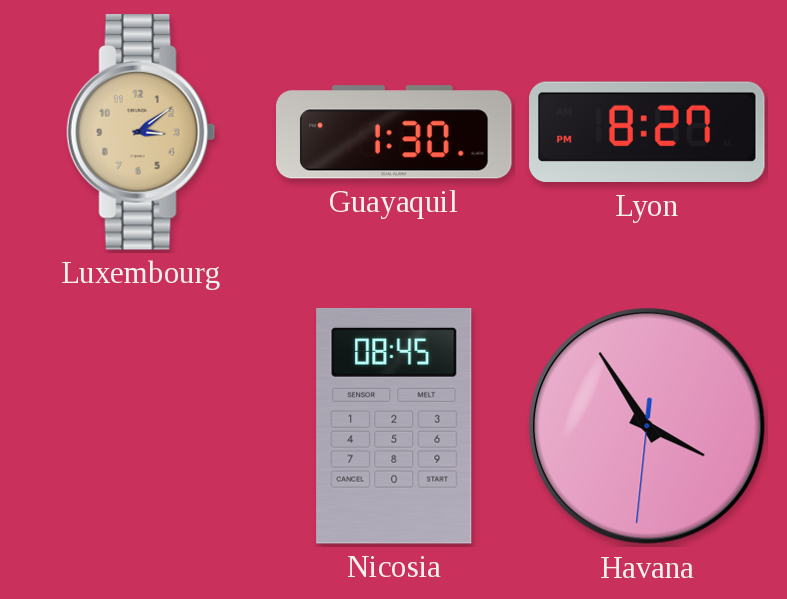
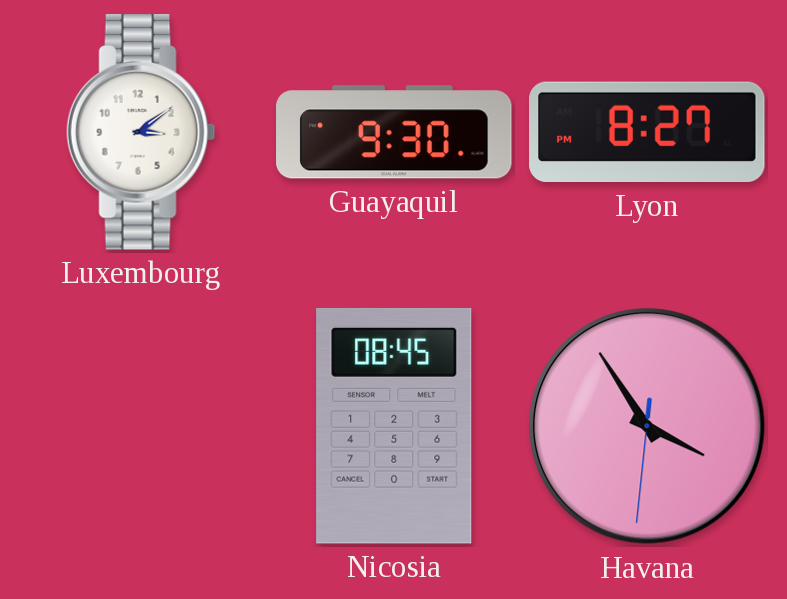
Luxembourg dial: champagne -> white
Guayaquil: 1:30 -> 9:30
